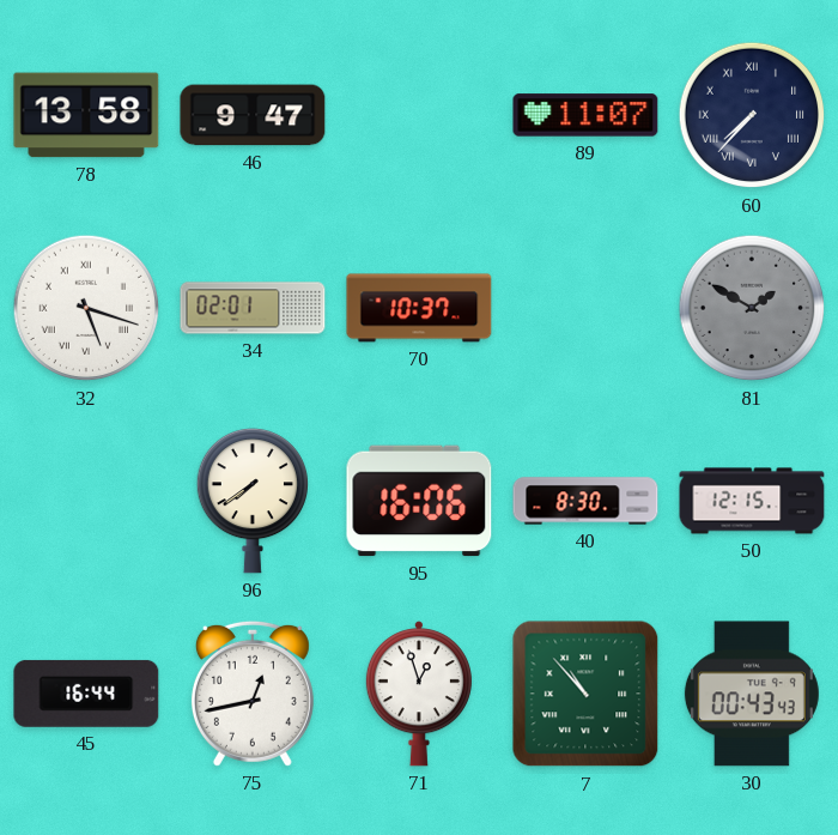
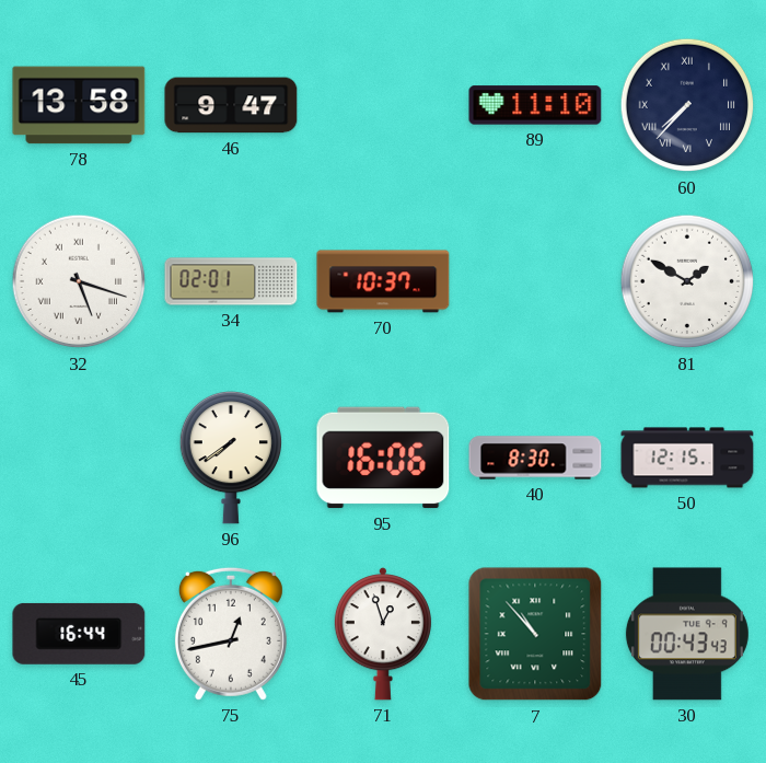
89: 11:07 -> 11:10
81 dial: grey -> white
